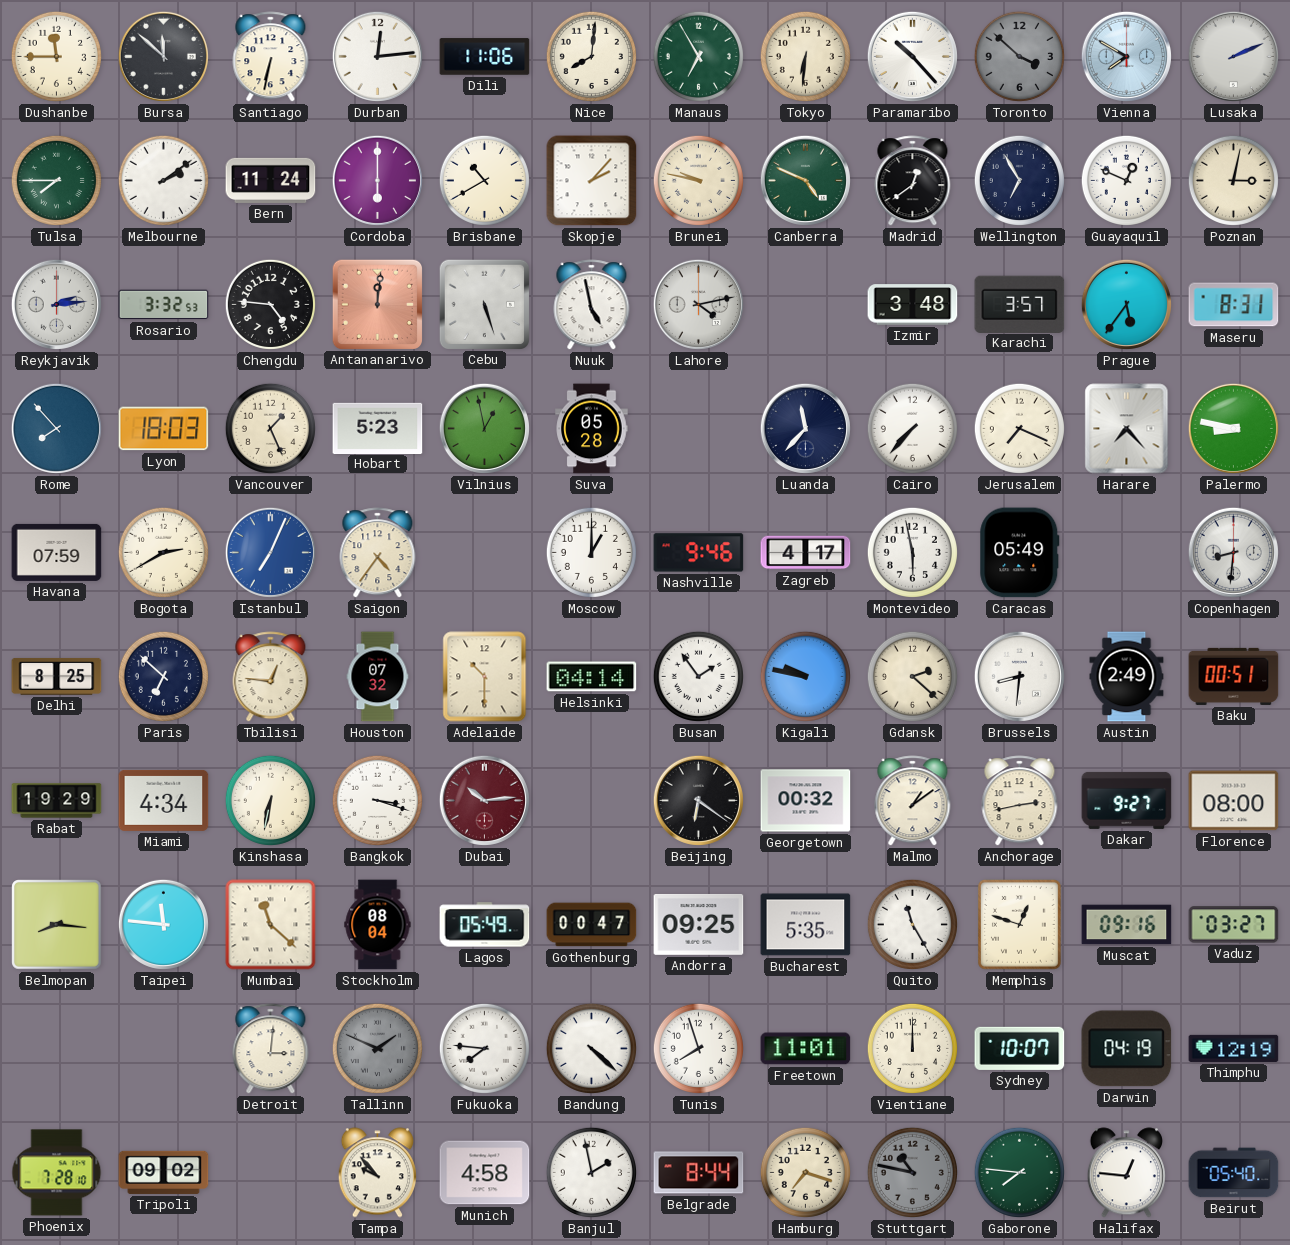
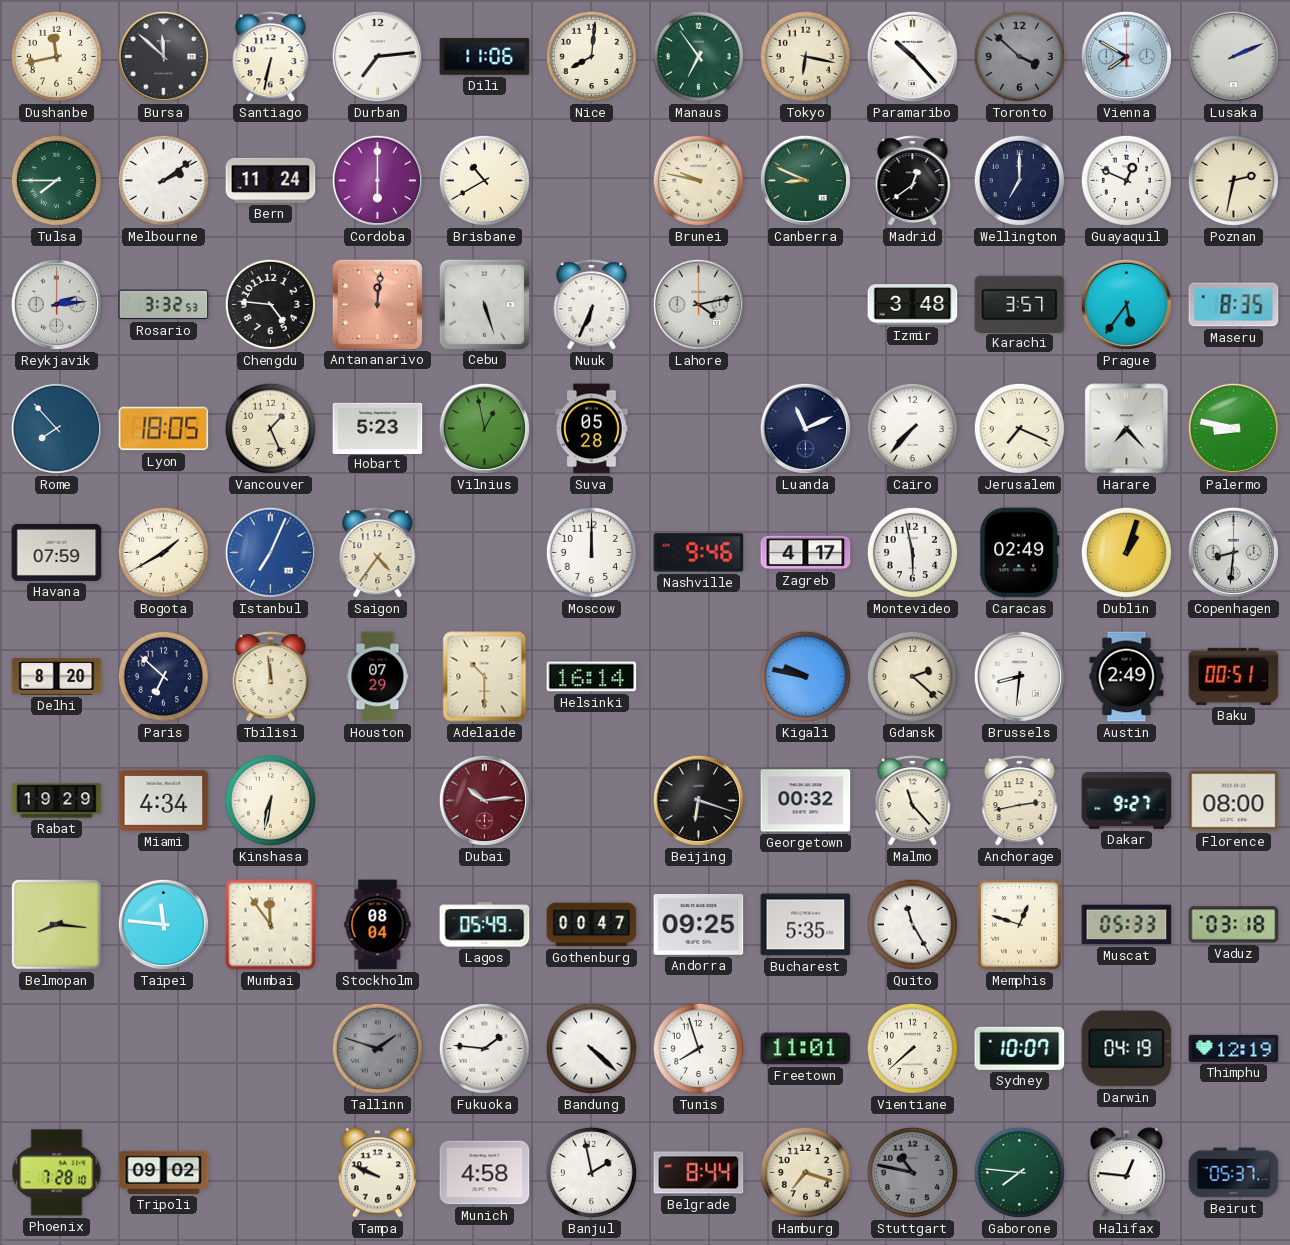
Dushanbe: 11:45 -> 11:43
Durban: 12:14 -> 7:14
Manaus: 6:55 -> 6:54
Tokyo: 6:31 -> 6:17
Skopje: 2:07 -> none
Canberra: 4:49 -> 8:49
Wellington: 6:55 -> 7:00
Poznan: 3:02 -> 2:32
Nuuk: 4:58 -> 6:34
Maseru: 8:31 -> 8:35
Lyon: 18:03 -> 18:05
Luanda: 11:37 -> 11:11
Bogota: 2:40 -> 1:40
Moscow: 1:00 -> 12:00
Caracas: 05:49 -> 02:49
Dublin: none -> 1:03
Delhi: 8:25 -> 8:20
Tbilisi: 12:46 -> 11:59
Houston: 07:32 -> 07:29
Helsinki: 04:14 -> 16:14
Busan: 1:54 -> none
Bangkok: 3:18 -> none
Beijing: 6:21 -> 6:18
Malmo: 1:09 -> 11:23
Mumbai: 11:22 -> 11:54
Muscat: 09:16 -> 05:33
Vaduz: 03:27 -> 03:18
Detroit: 3:01 -> none
Tallinn: 1:49 -> 1:48
Fukuoka: 7:46 -> 1:46
Vientiane: 12:00 -> 7:38
Tampa: 9:53 -> 9:49
Beirut: 05:40 -> 05:37
